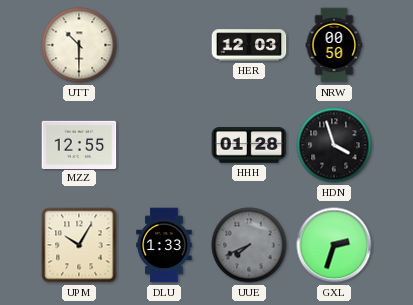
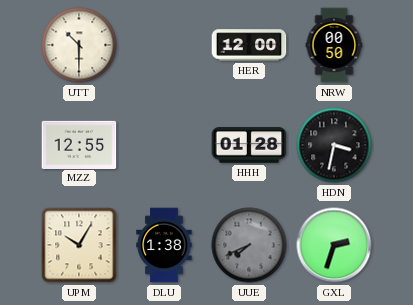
HER: 12:03 -> 12:00
HDN: 3:57 -> 3:32
DLU: 1:33 -> 1:38
